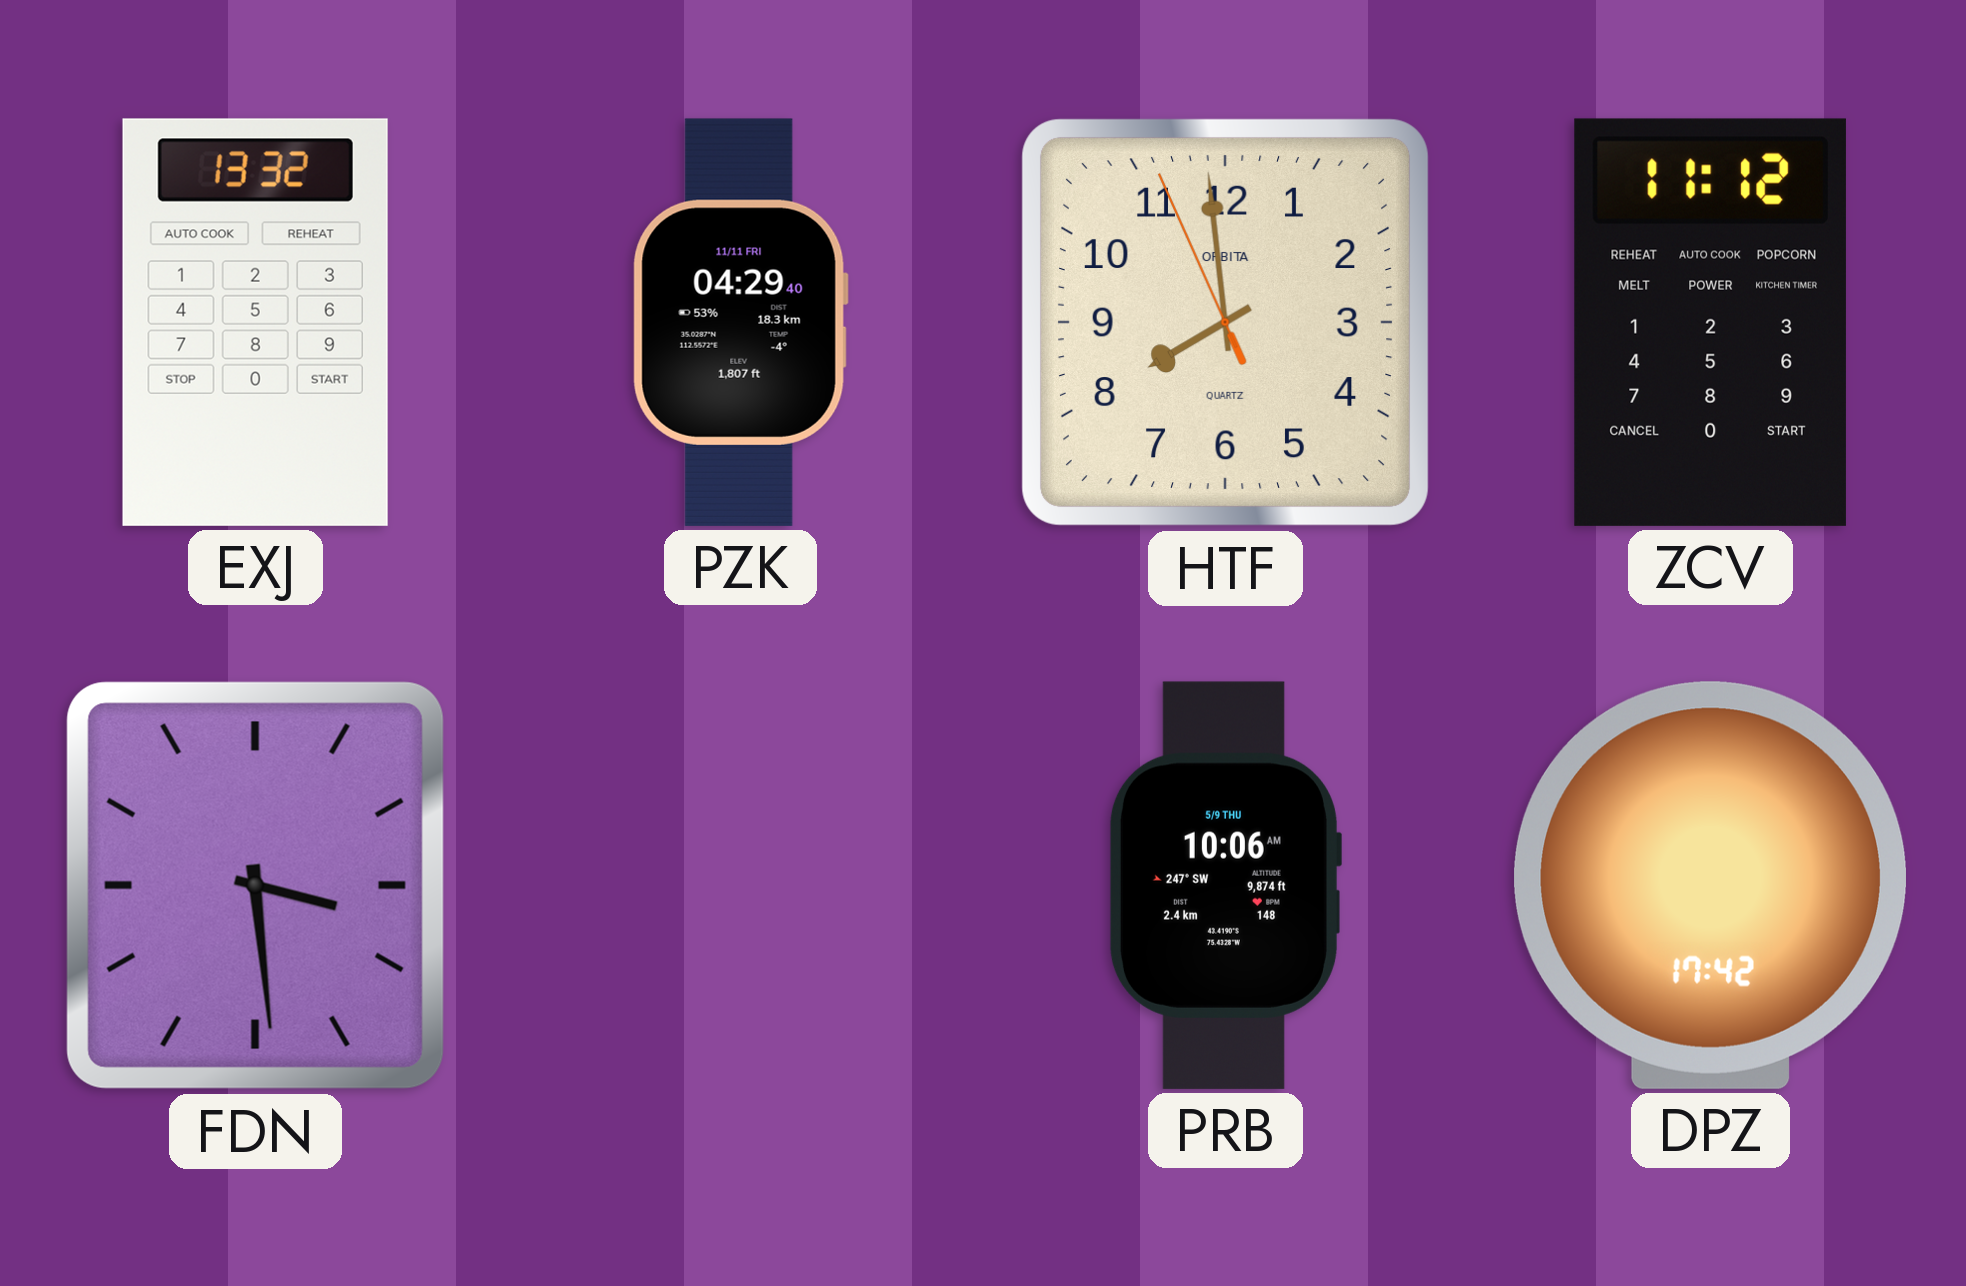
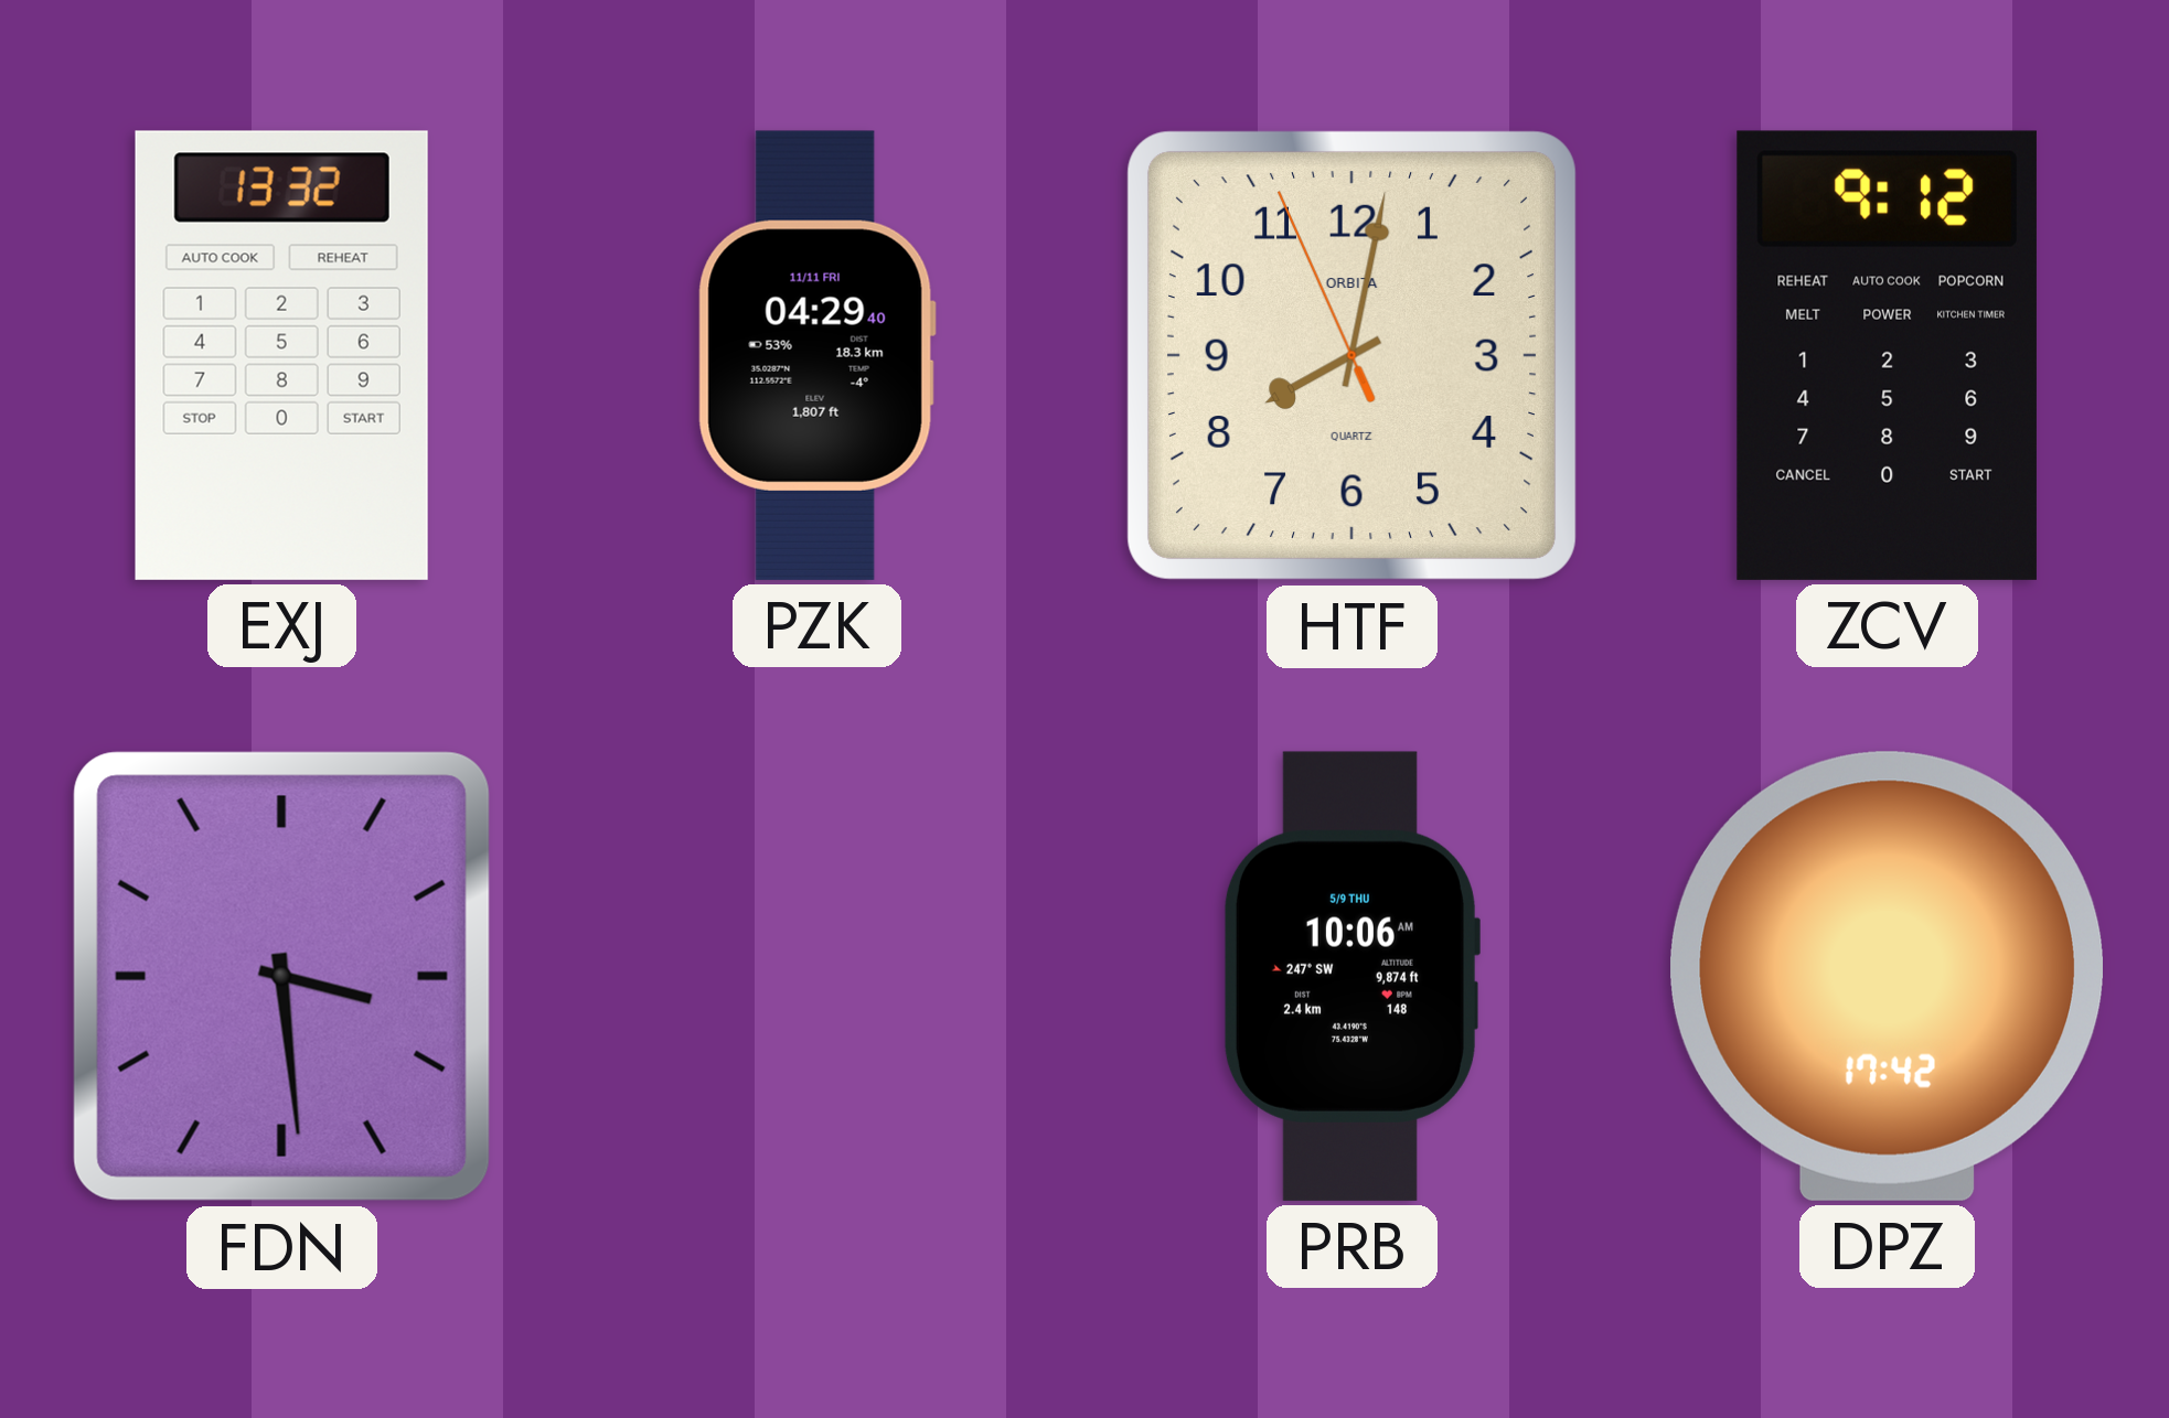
HTF: 7:58 -> 8:01
ZCV: 11:12 -> 9:12
